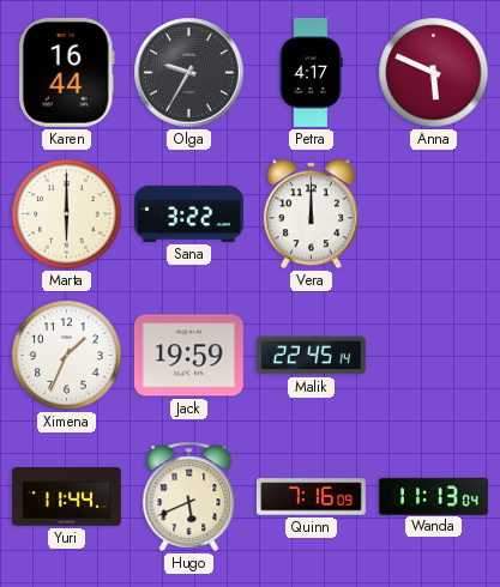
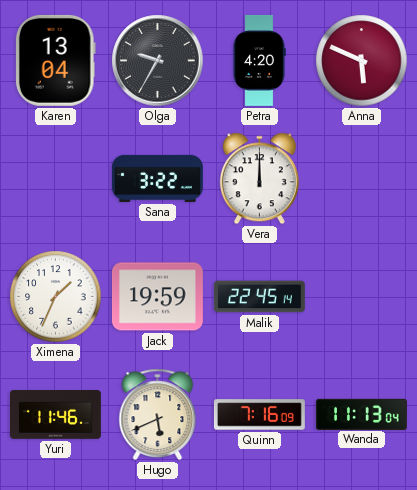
Karen: 16:44 -> 13:04
Petra: 4:17 -> 4:20
Marta: 6:00 -> none
Yuri: 11:44 -> 11:46
